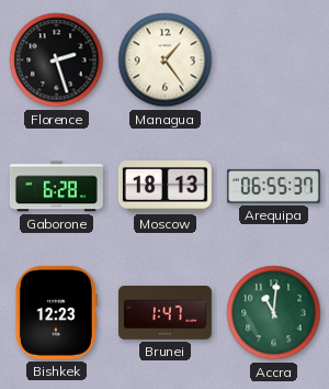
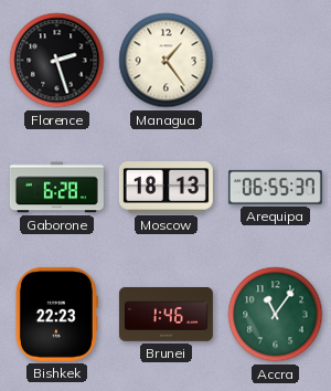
Bishkek: 12:23 -> 22:23
Brunei: 1:47 -> 1:46
Accra: 11:01 -> 11:06
